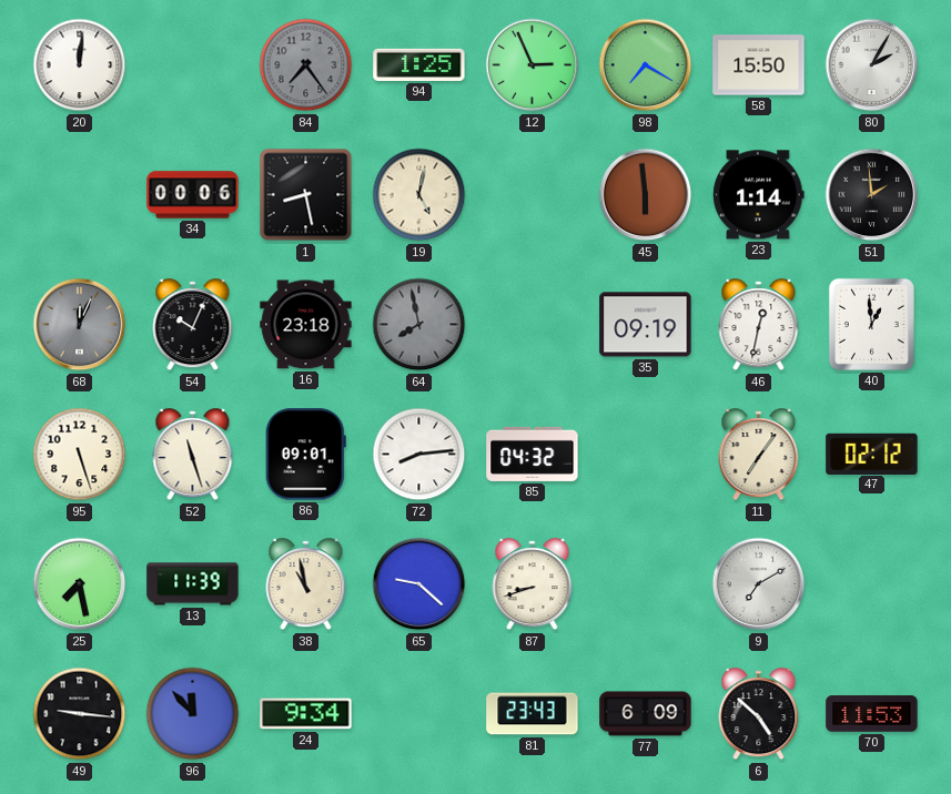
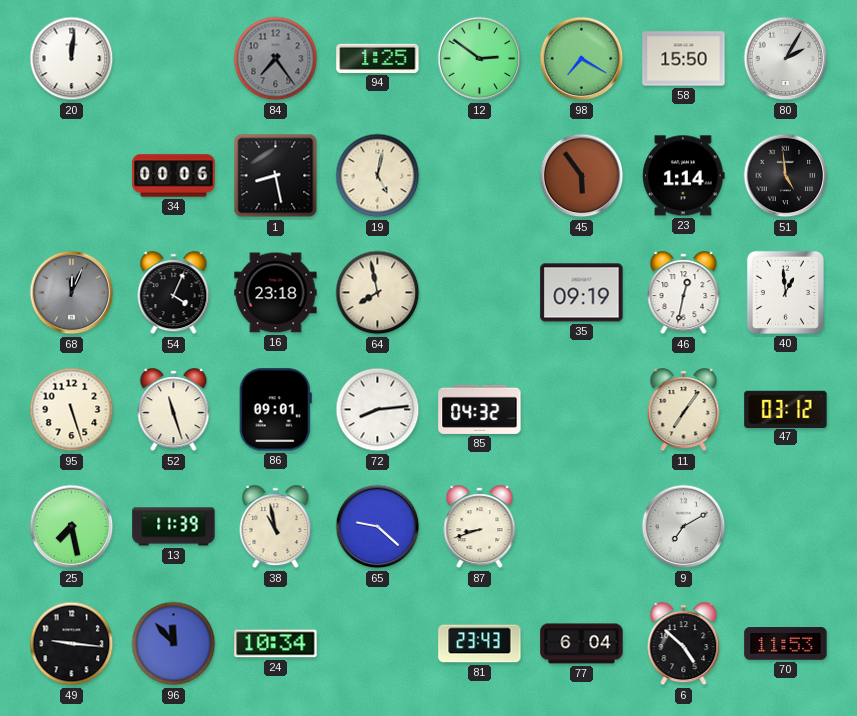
12: 2:56 -> 2:51
45: 5:59 -> 5:54
51: 1:59 -> 4:59
54: 10:04 -> 4:04
64 dial: grey -> cream
47: 02:12 -> 03:12
24: 9:34 -> 10:34
77: 6:09 -> 6:04
